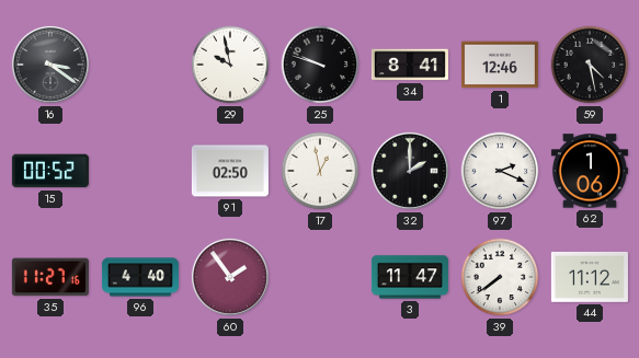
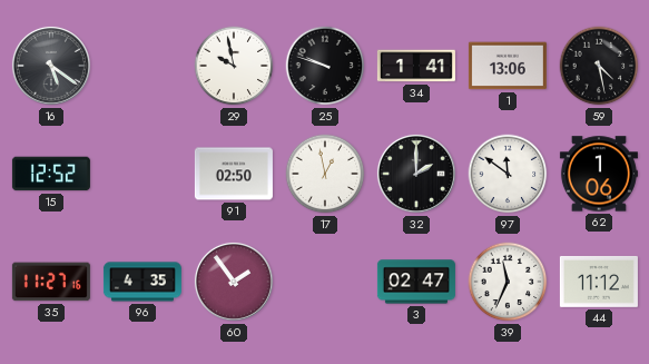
16: 3:21 -> 5:21
34: 8:41 -> 1:41
1: 12:46 -> 13:06
15: 00:52 -> 12:52
97: 2:19 -> 11:51
96: 4:40 -> 4:35
3: 11:47 -> 02:47
39: 7:39 -> 11:34
